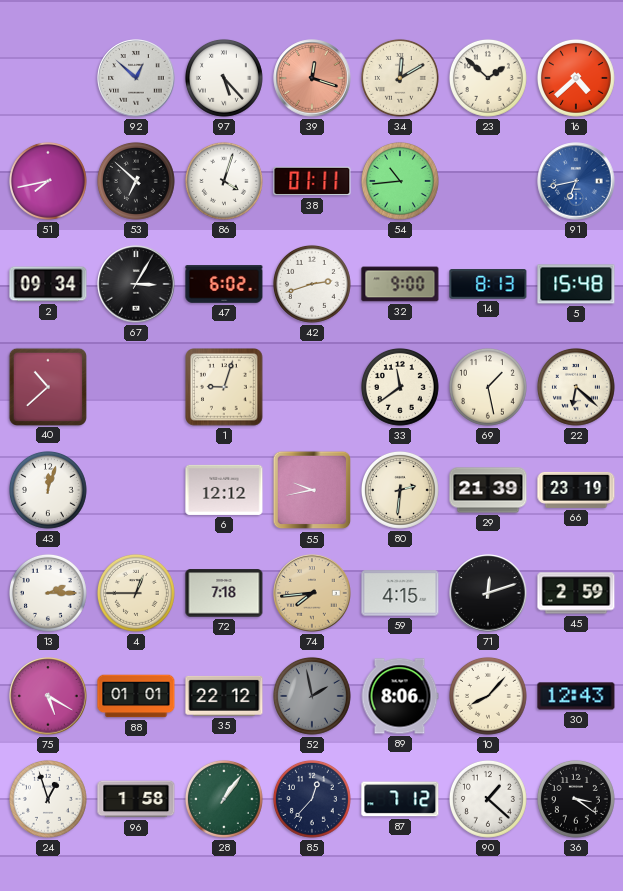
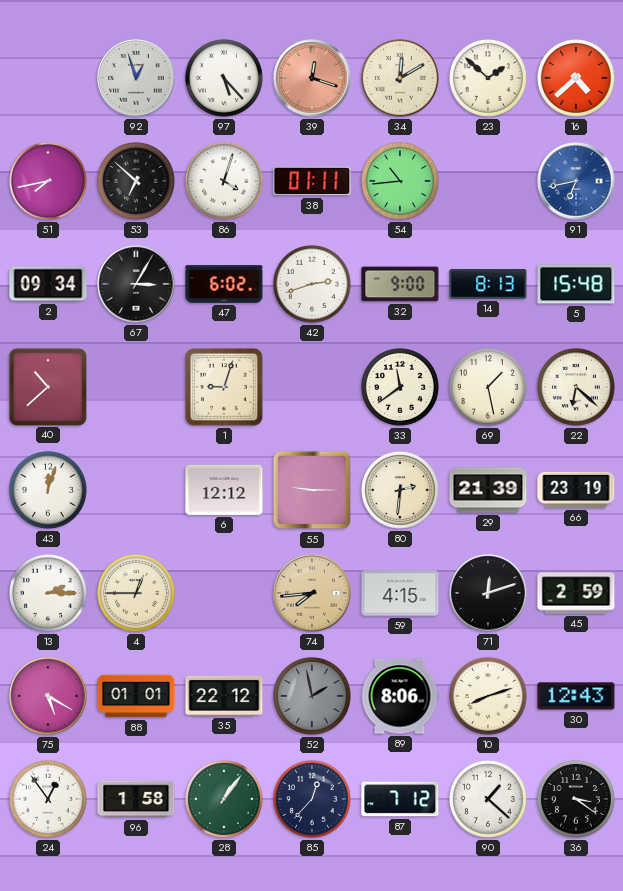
92: 12:52 -> 12:57
55: 9:43 -> 9:15
72: 7:18 -> none
10: 8:07 -> 8:12
24: 12:57 -> 12:54
